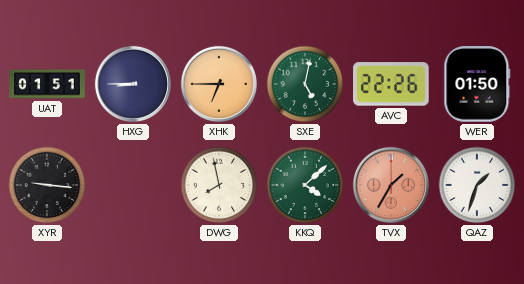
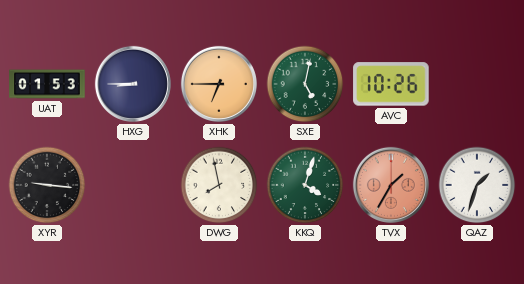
UAT: 01:51 -> 01:53
AVC: 22:26 -> 10:26
WER: 01:50 -> none
KKQ: 4:08 -> 4:03
